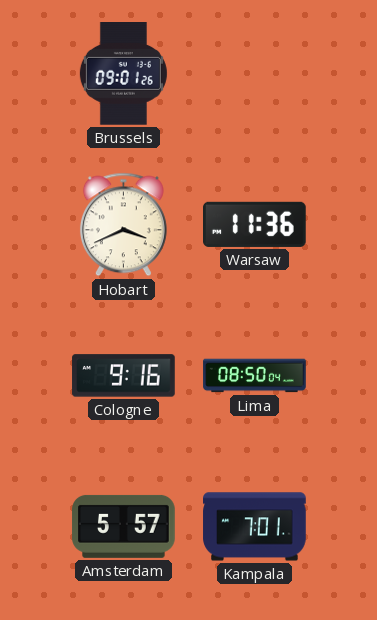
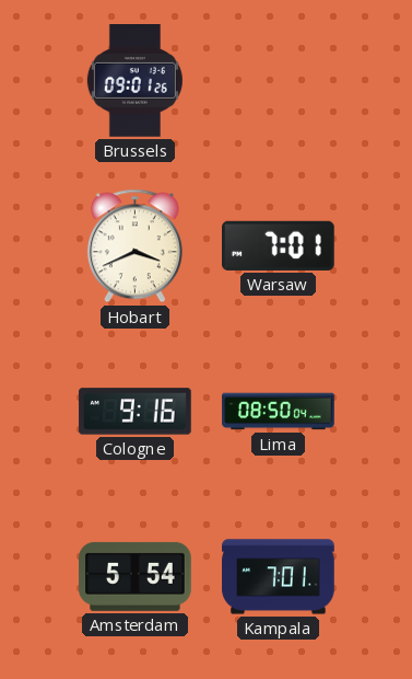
Warsaw: 11:36 -> 7:01
Amsterdam: 5:57 -> 5:54
